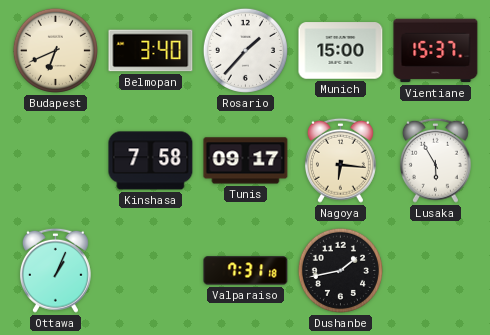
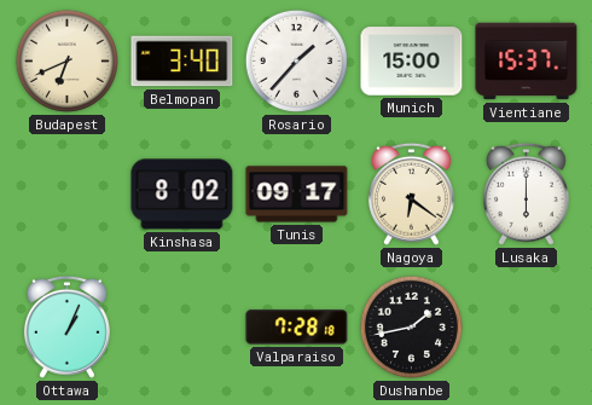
Kinshasa: 7:58 -> 8:02
Nagoya: 6:16 -> 6:21
Lusaka: 5:55 -> 6:00
Valparaiso: 7:31 -> 7:28
